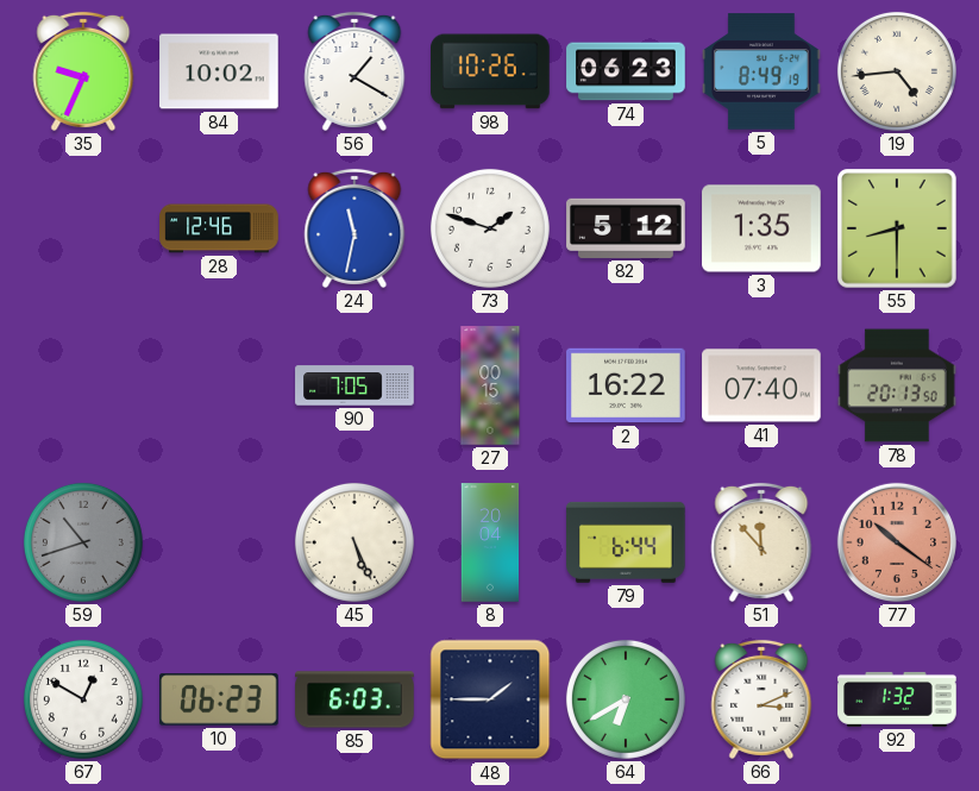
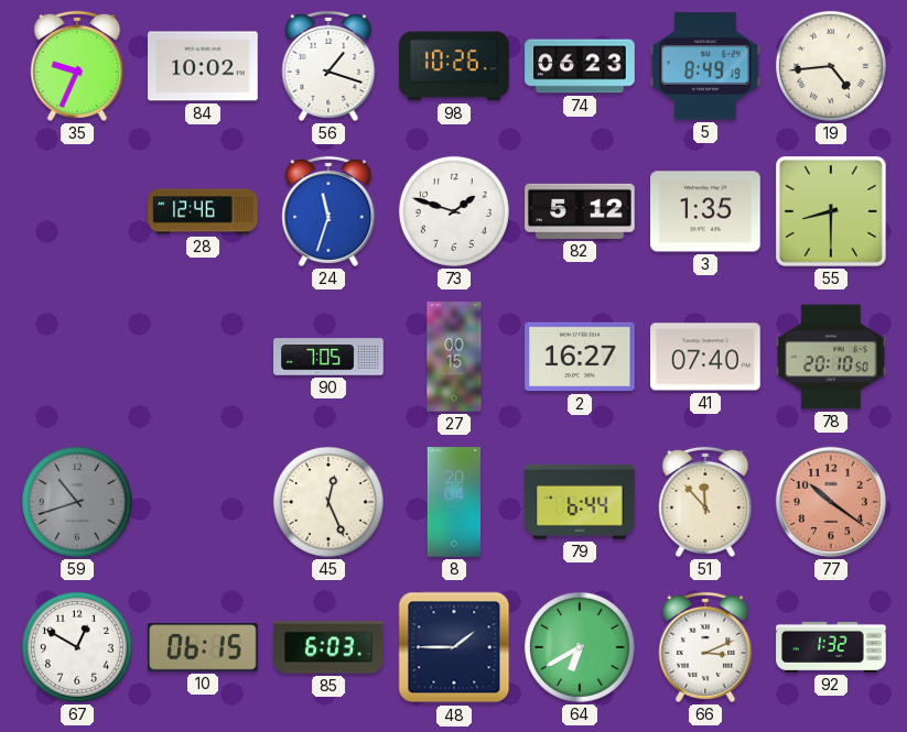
56: 1:20 -> 1:18
24: 11:32 -> 11:33
2: 16:22 -> 16:27
78: 20:13 -> 20:10
45: 5:26 -> 12:26
10: 06:23 -> 06:15
